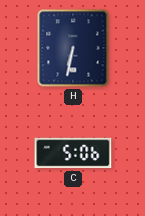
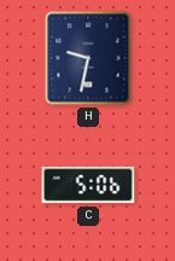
H: 6:32 -> 9:32
